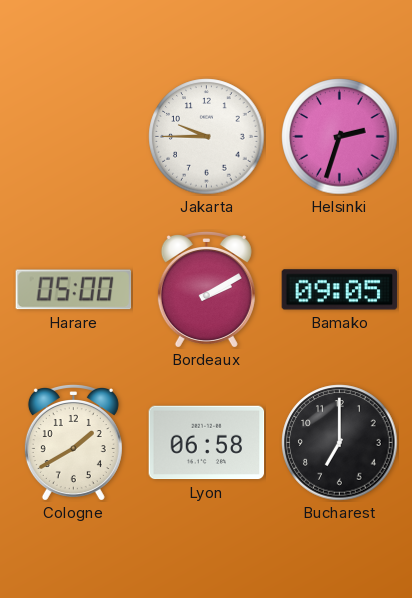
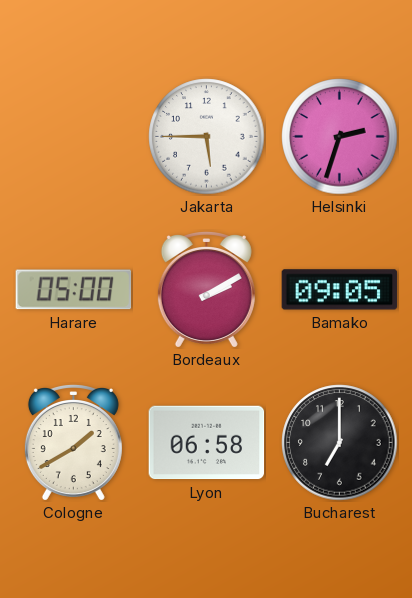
Jakarta: 9:45 -> 5:45
